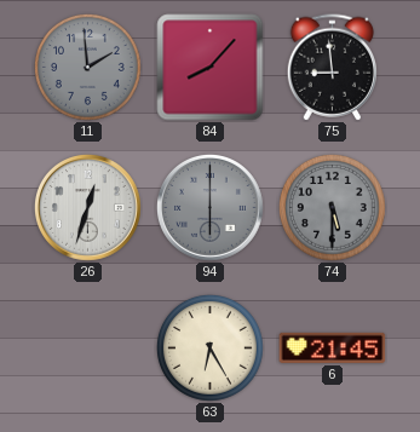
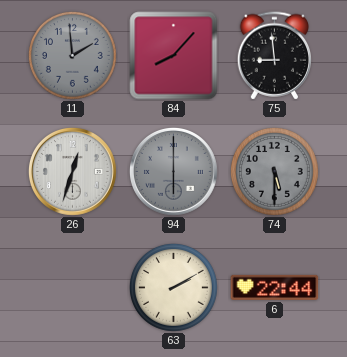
63: 6:25 -> 2:10
6: 21:45 -> 22:44
